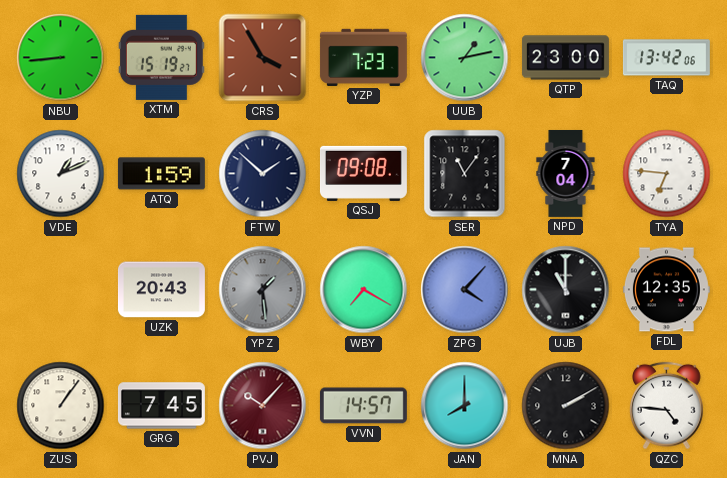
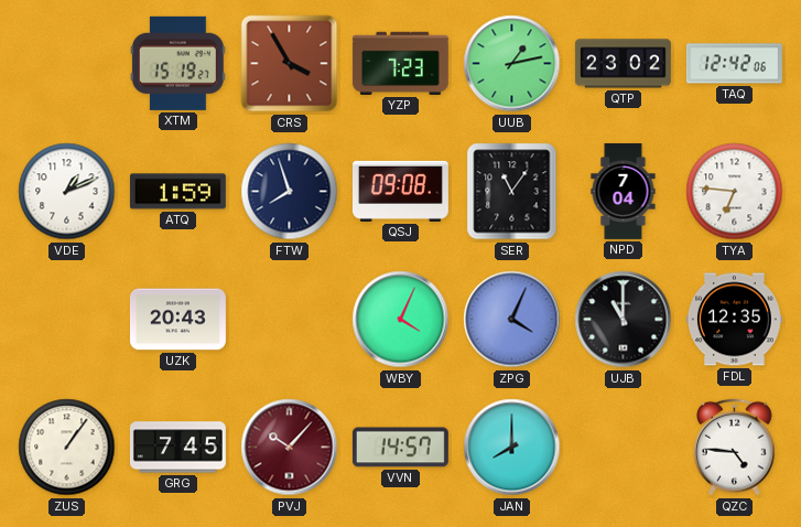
NBU: 8:44 -> none
QTP: 23:00 -> 23:02
TAQ: 13:42 -> 12:42
FTW: 1:52 -> 7:57
YPZ: 1:29 -> none
WBY: 7:20 -> 4:04
ZPG: 4:07 -> 4:04
MNA: 2:10 -> none
